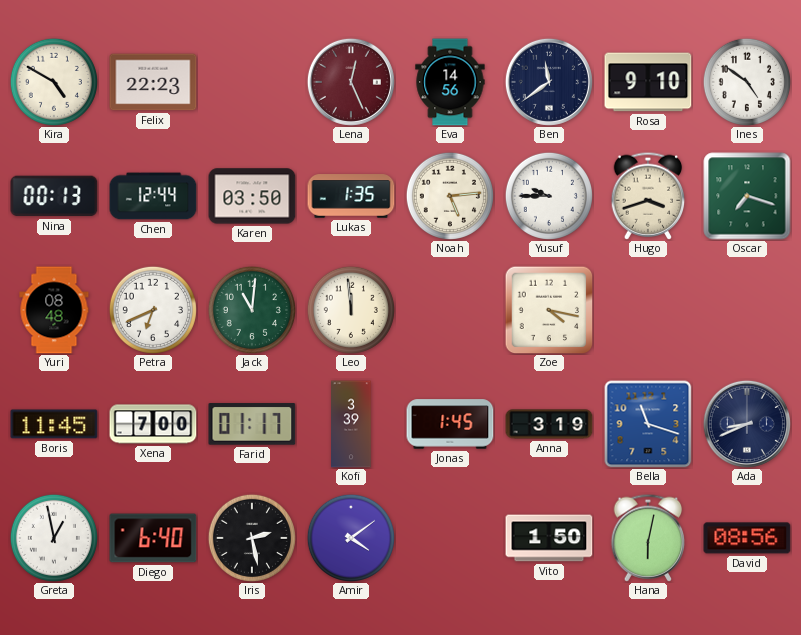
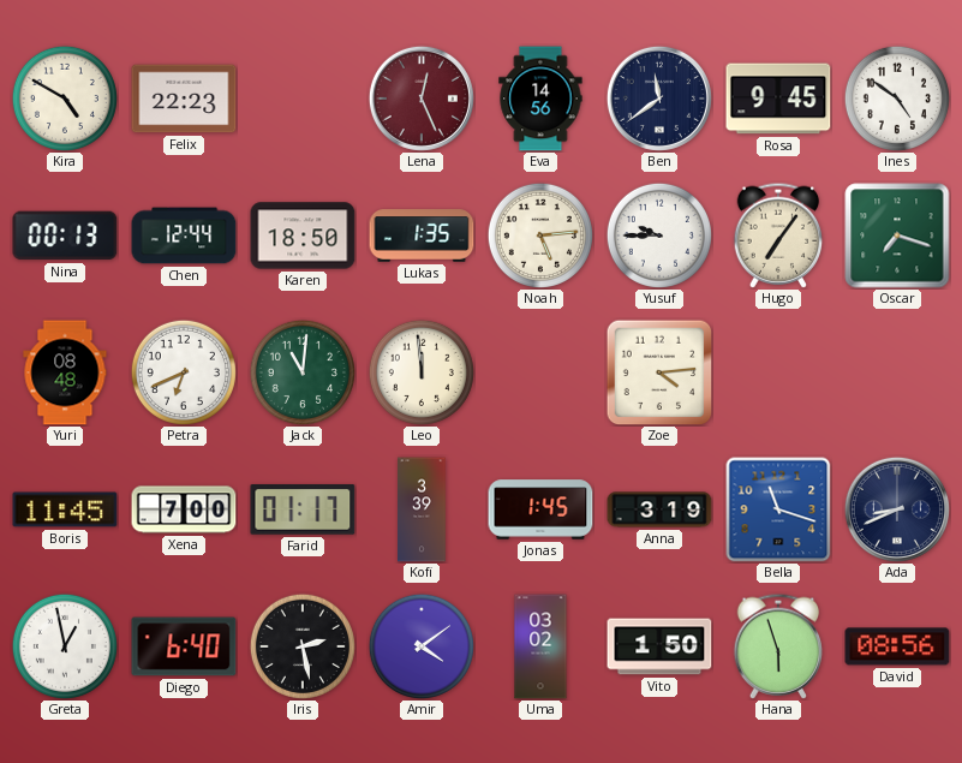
Rosa: 9:10 -> 9:45
Karen: 03:50 -> 18:50
Hugo: 3:42 -> 7:06
Zoe: 4:17 -> 4:14
Uma: none -> 03:02
Hana: 6:02 -> 5:57
